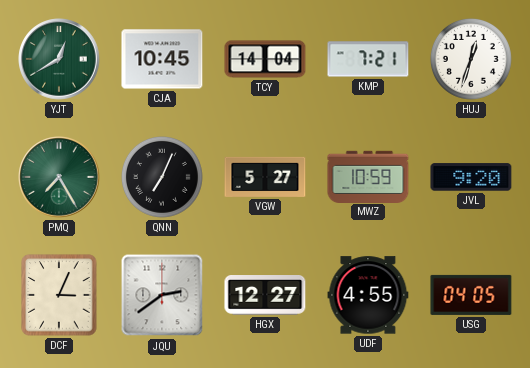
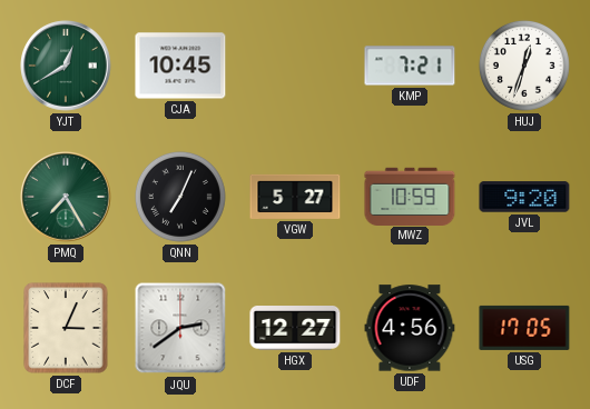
TCY: 14:04 -> none
UDF: 4:55 -> 4:56
USG: 04:05 -> 17:05
